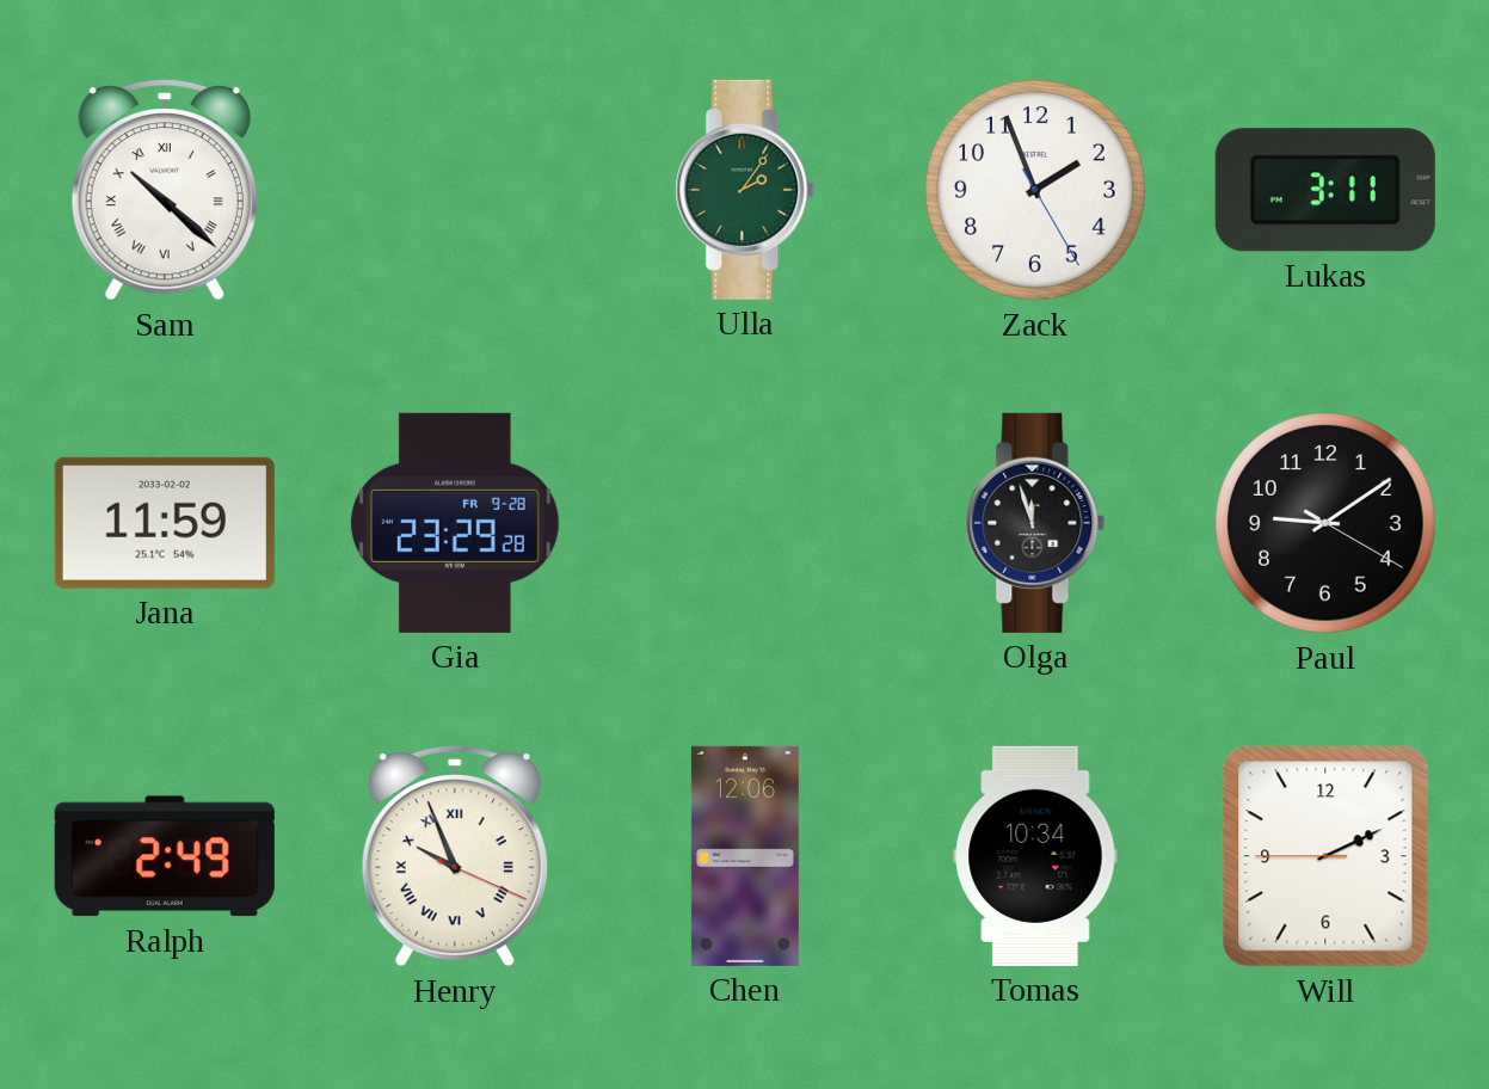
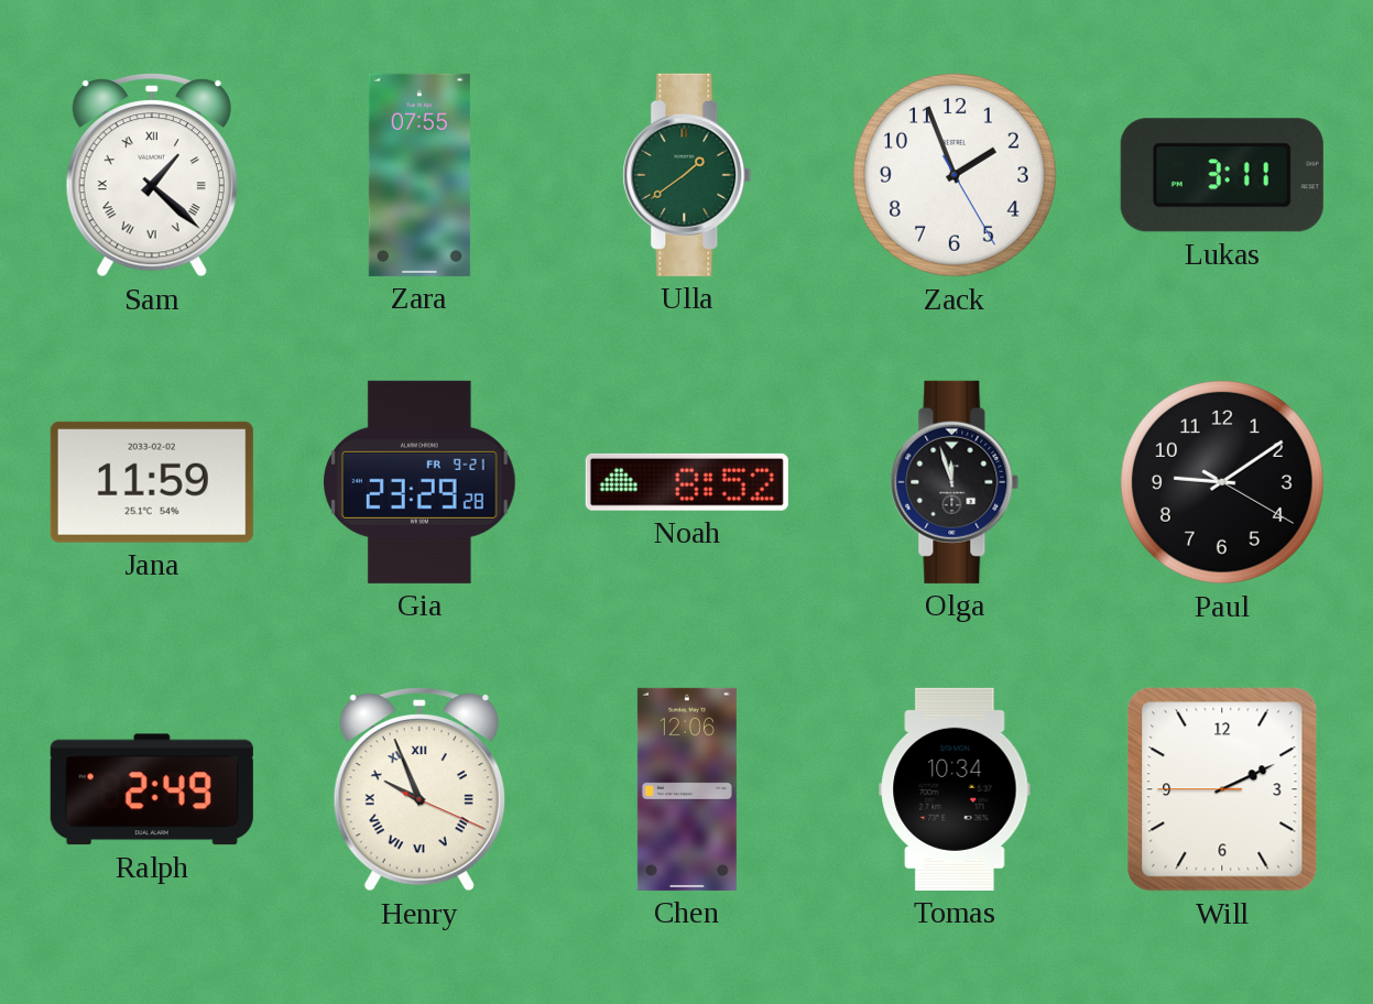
Sam: 10:22 -> 1:22
Zara: none -> 07:55
Ulla: 2:06 -> 1:39
Gia date: FR 9-28 -> FR 9-21
Noah: none -> 8:52
